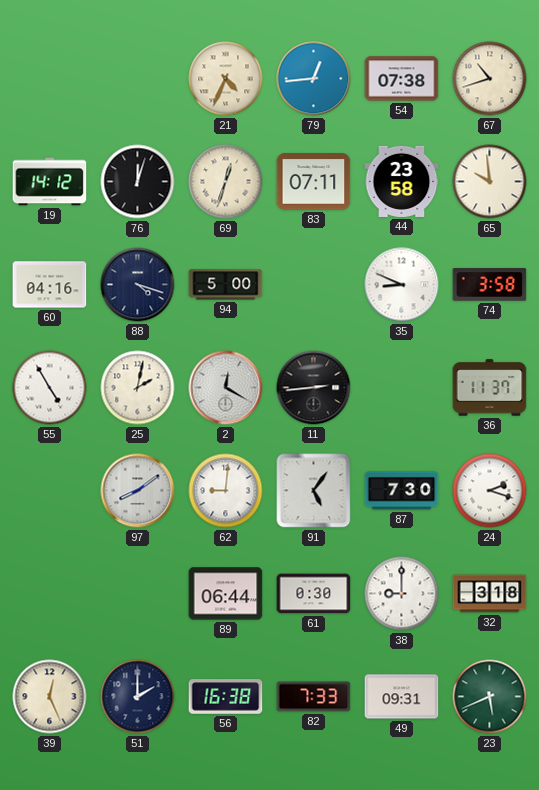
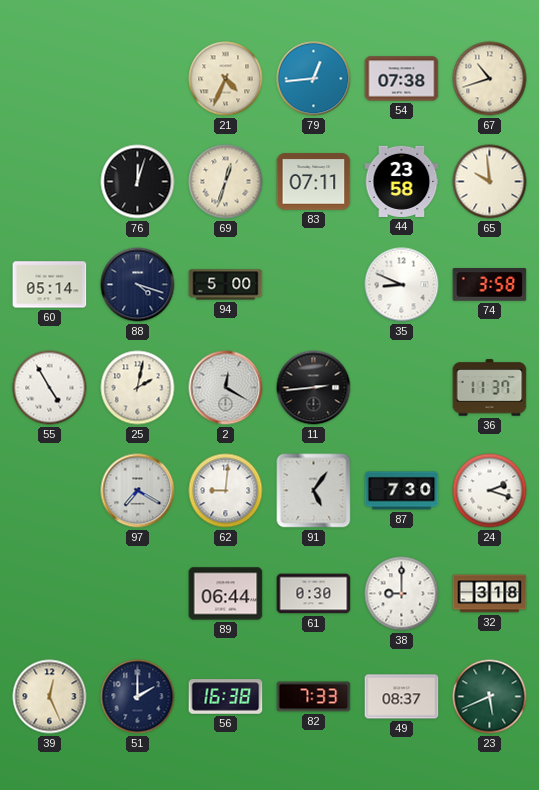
19: 14:12 -> none
60: 04:16 -> 05:14
97: 8:09 -> 7:20
49: 09:31 -> 08:37
